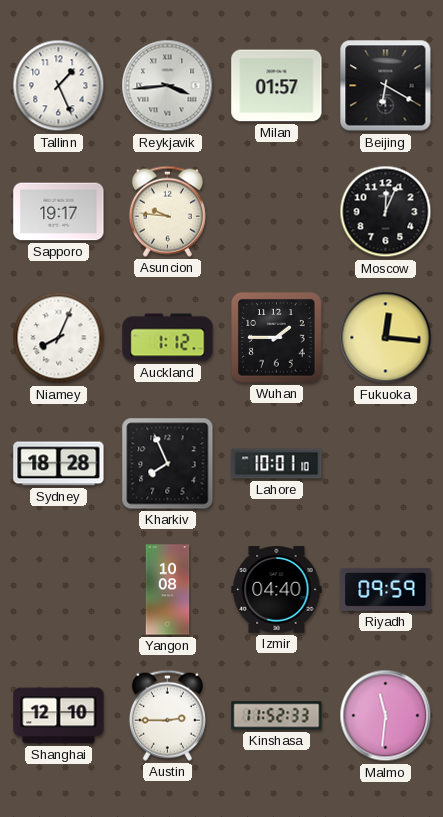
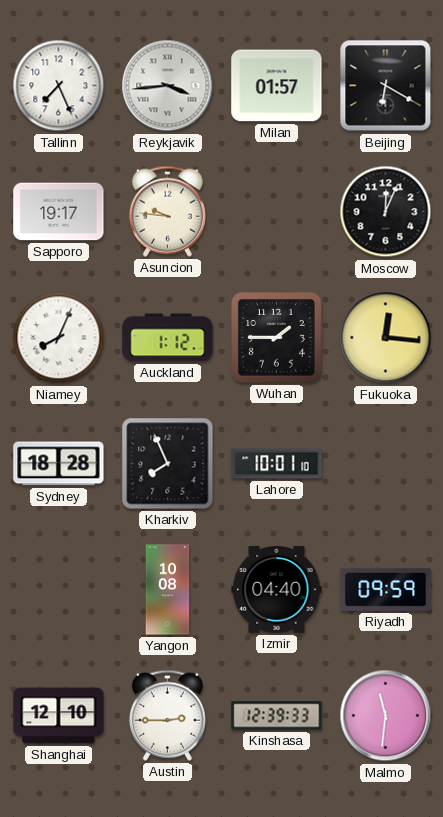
Tallinn: 1:26 -> 7:26
Kinshasa: 11:52 -> 12:39
